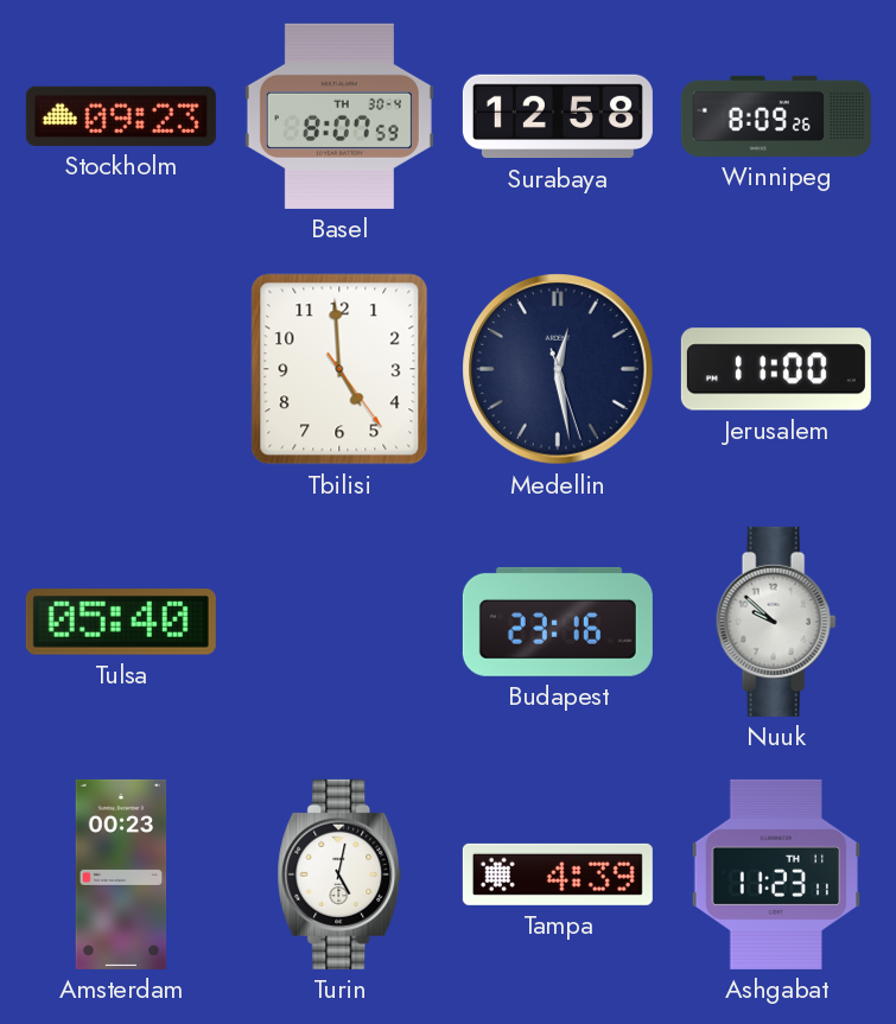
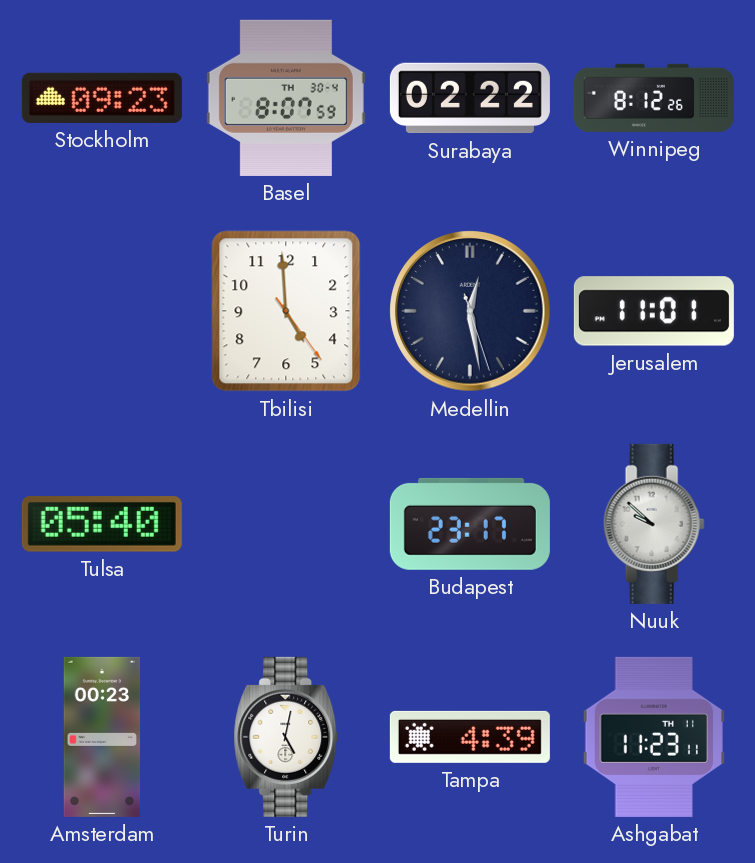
Surabaya: 12:58 -> 02:22
Winnipeg: 8:09 -> 8:12
Jerusalem: 11:00 -> 11:01
Budapest: 23:16 -> 23:17
